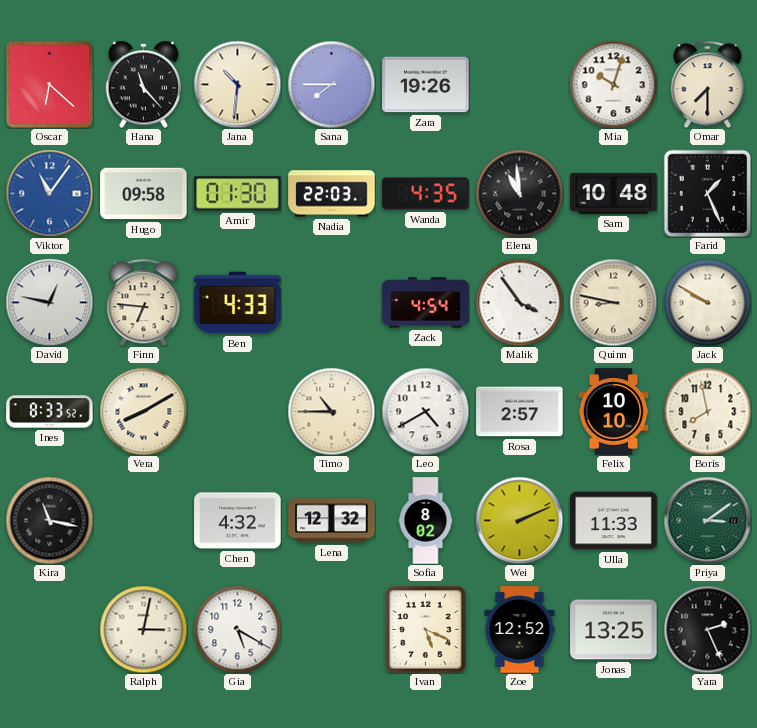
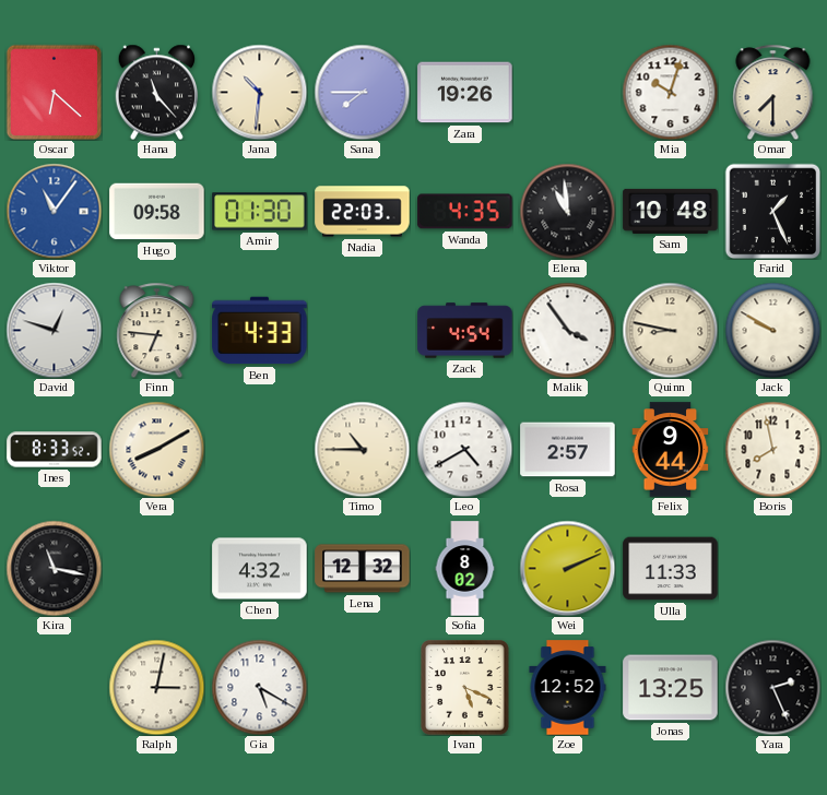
David: 12:47 -> 12:48
Felix: 10:10 -> 9:44
Priya: 3:09 -> none
